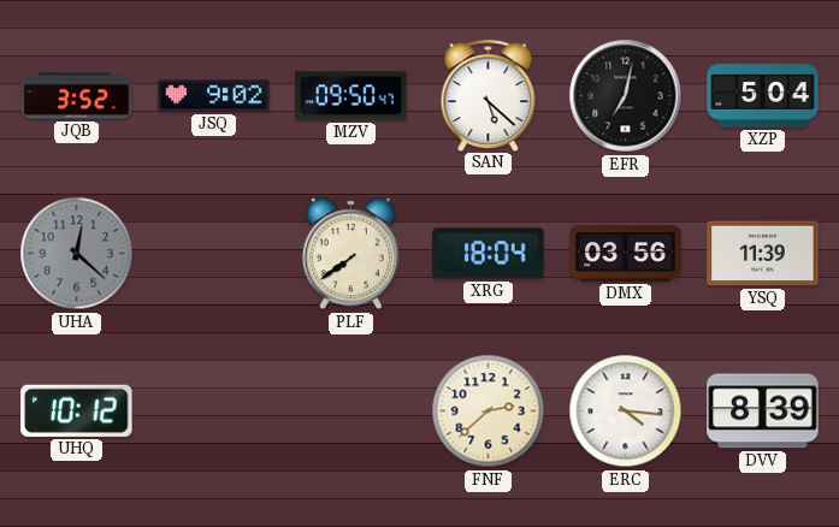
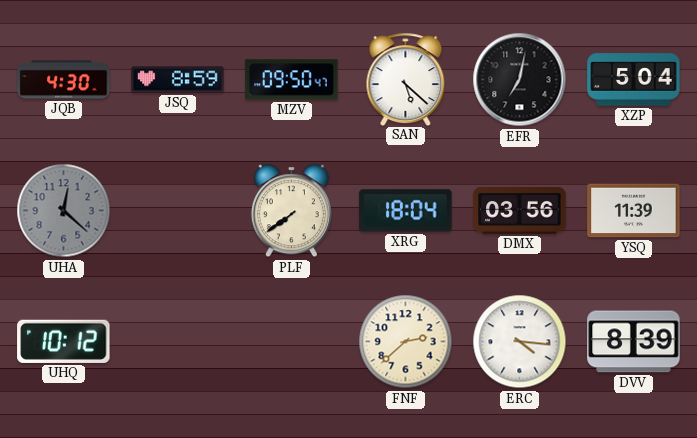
JQB: 3:52 -> 4:30
JSQ: 9:02 -> 8:59
